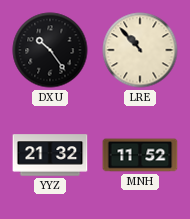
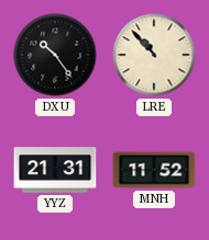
YYZ: 21:32 -> 21:31
